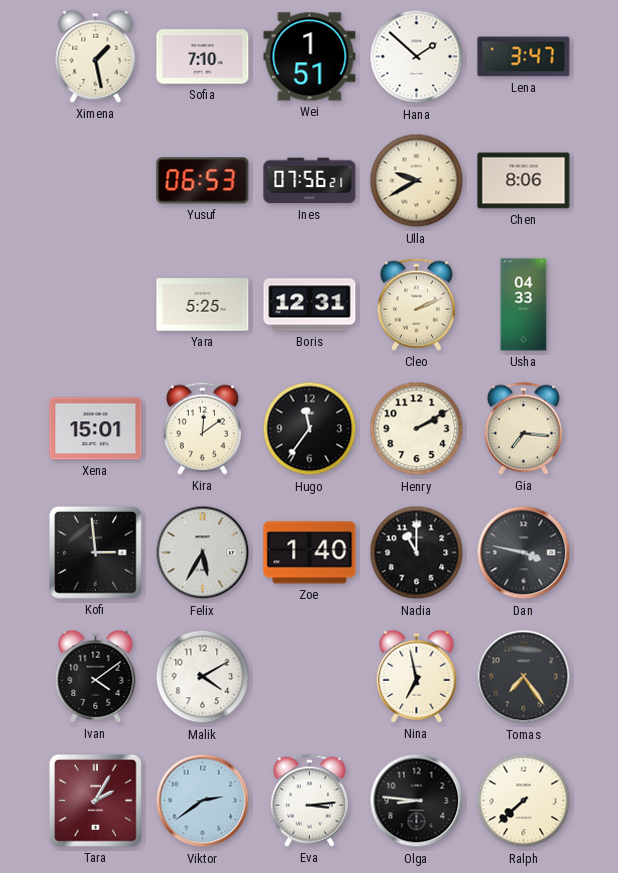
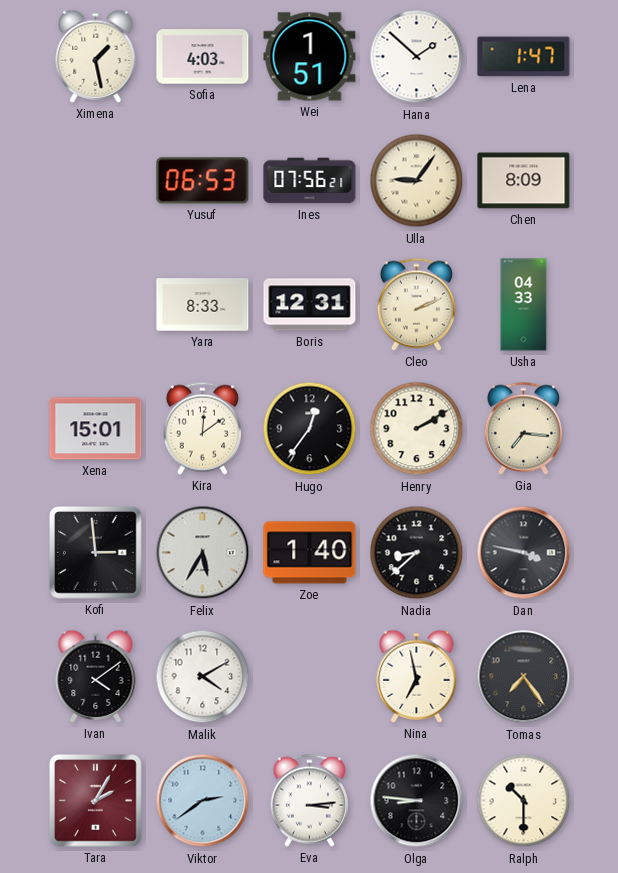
Sofia: 7:10 -> 4:03
Lena: 3:47 -> 1:47
Ulla: 9:40 -> 9:06
Chen: 8:06 -> 8:09
Yara: 5:25 -> 8:33
Hugo: 11:36 -> 12:36
Nadia: 11:00 -> 8:38
Ralph: 7:38 -> 10:30
